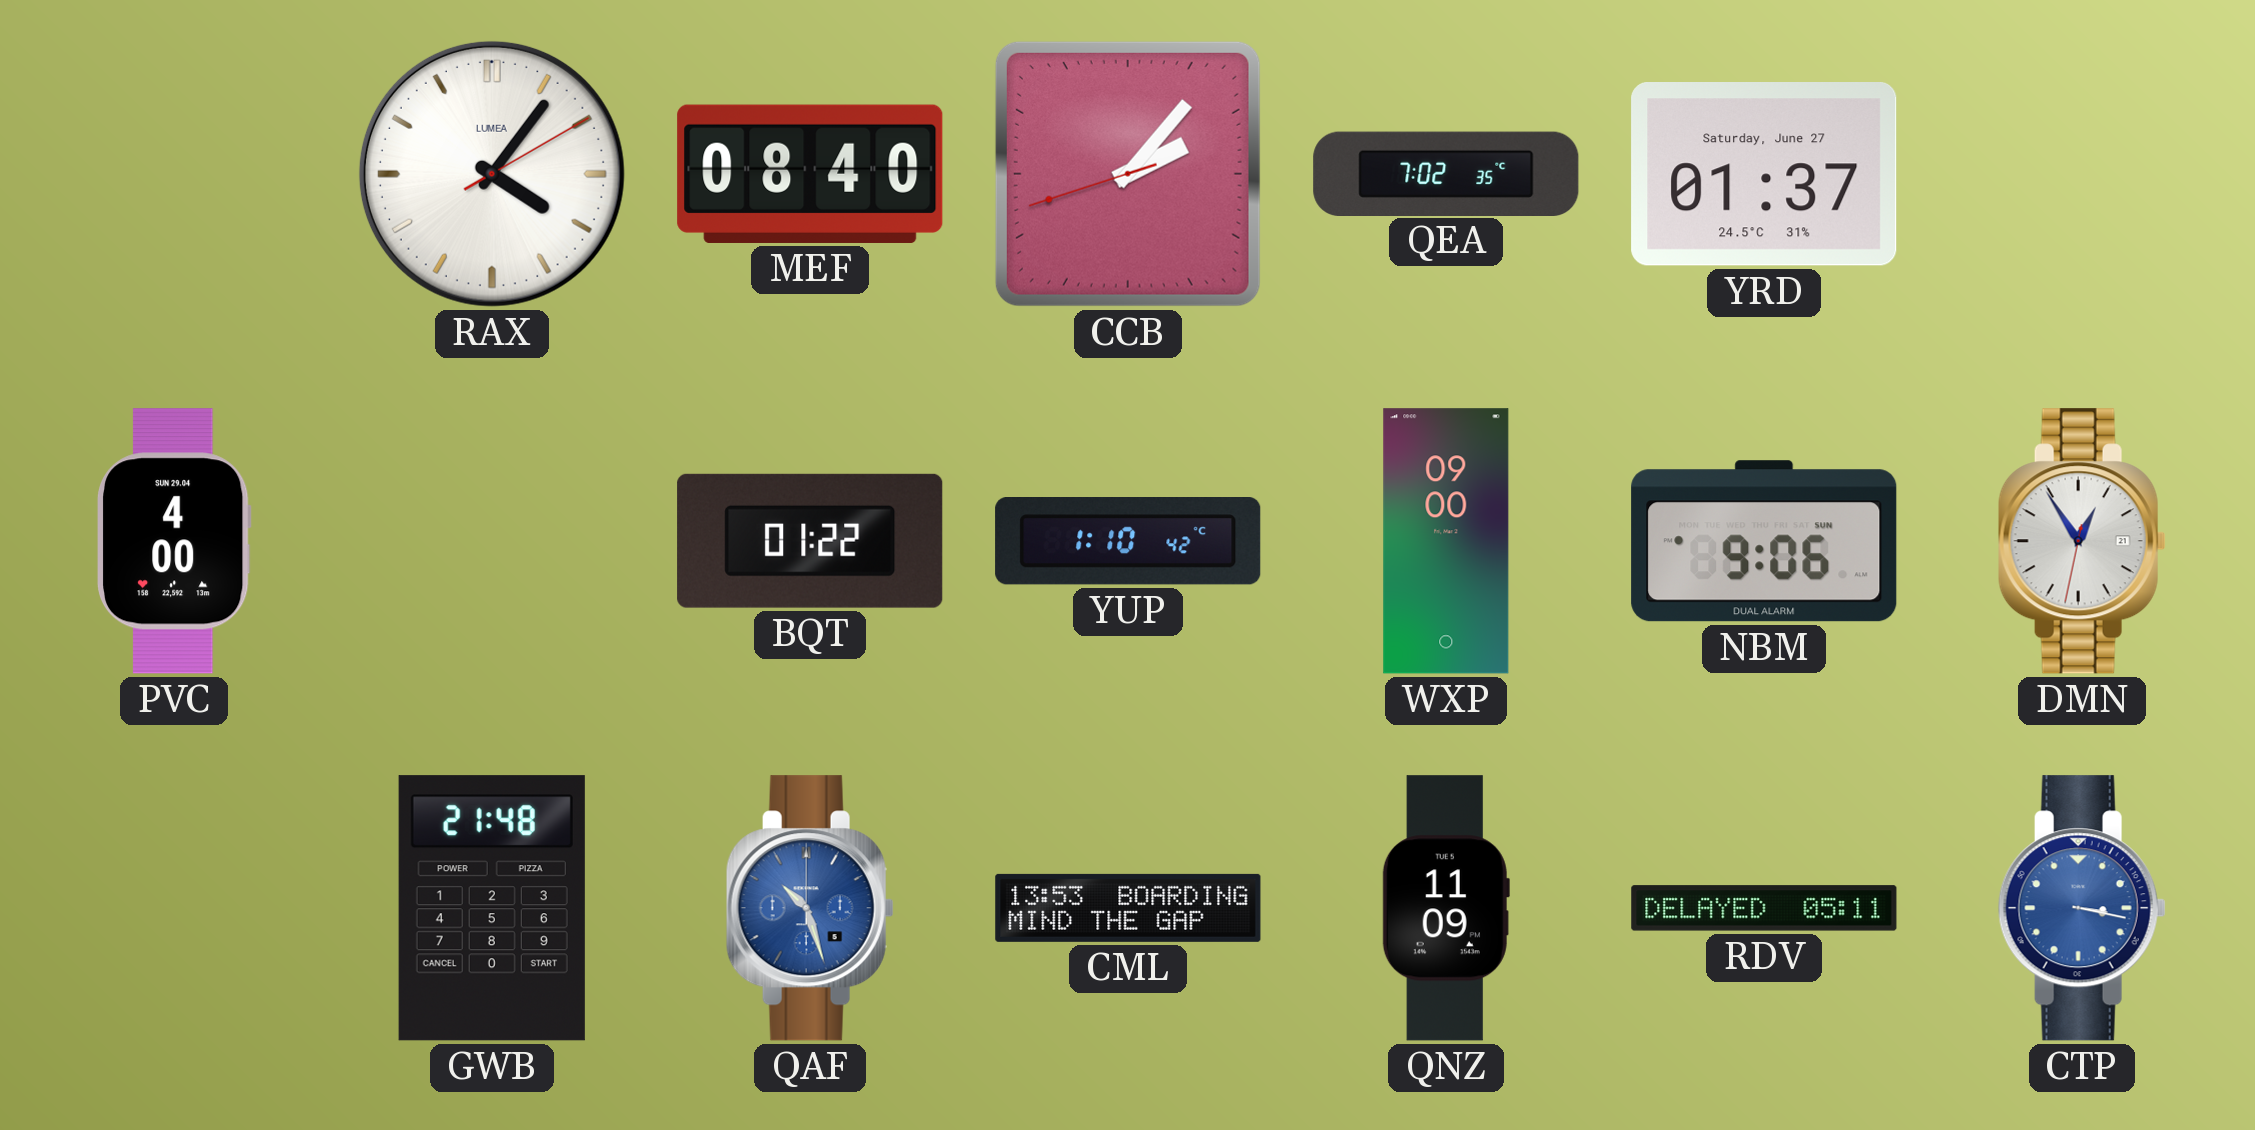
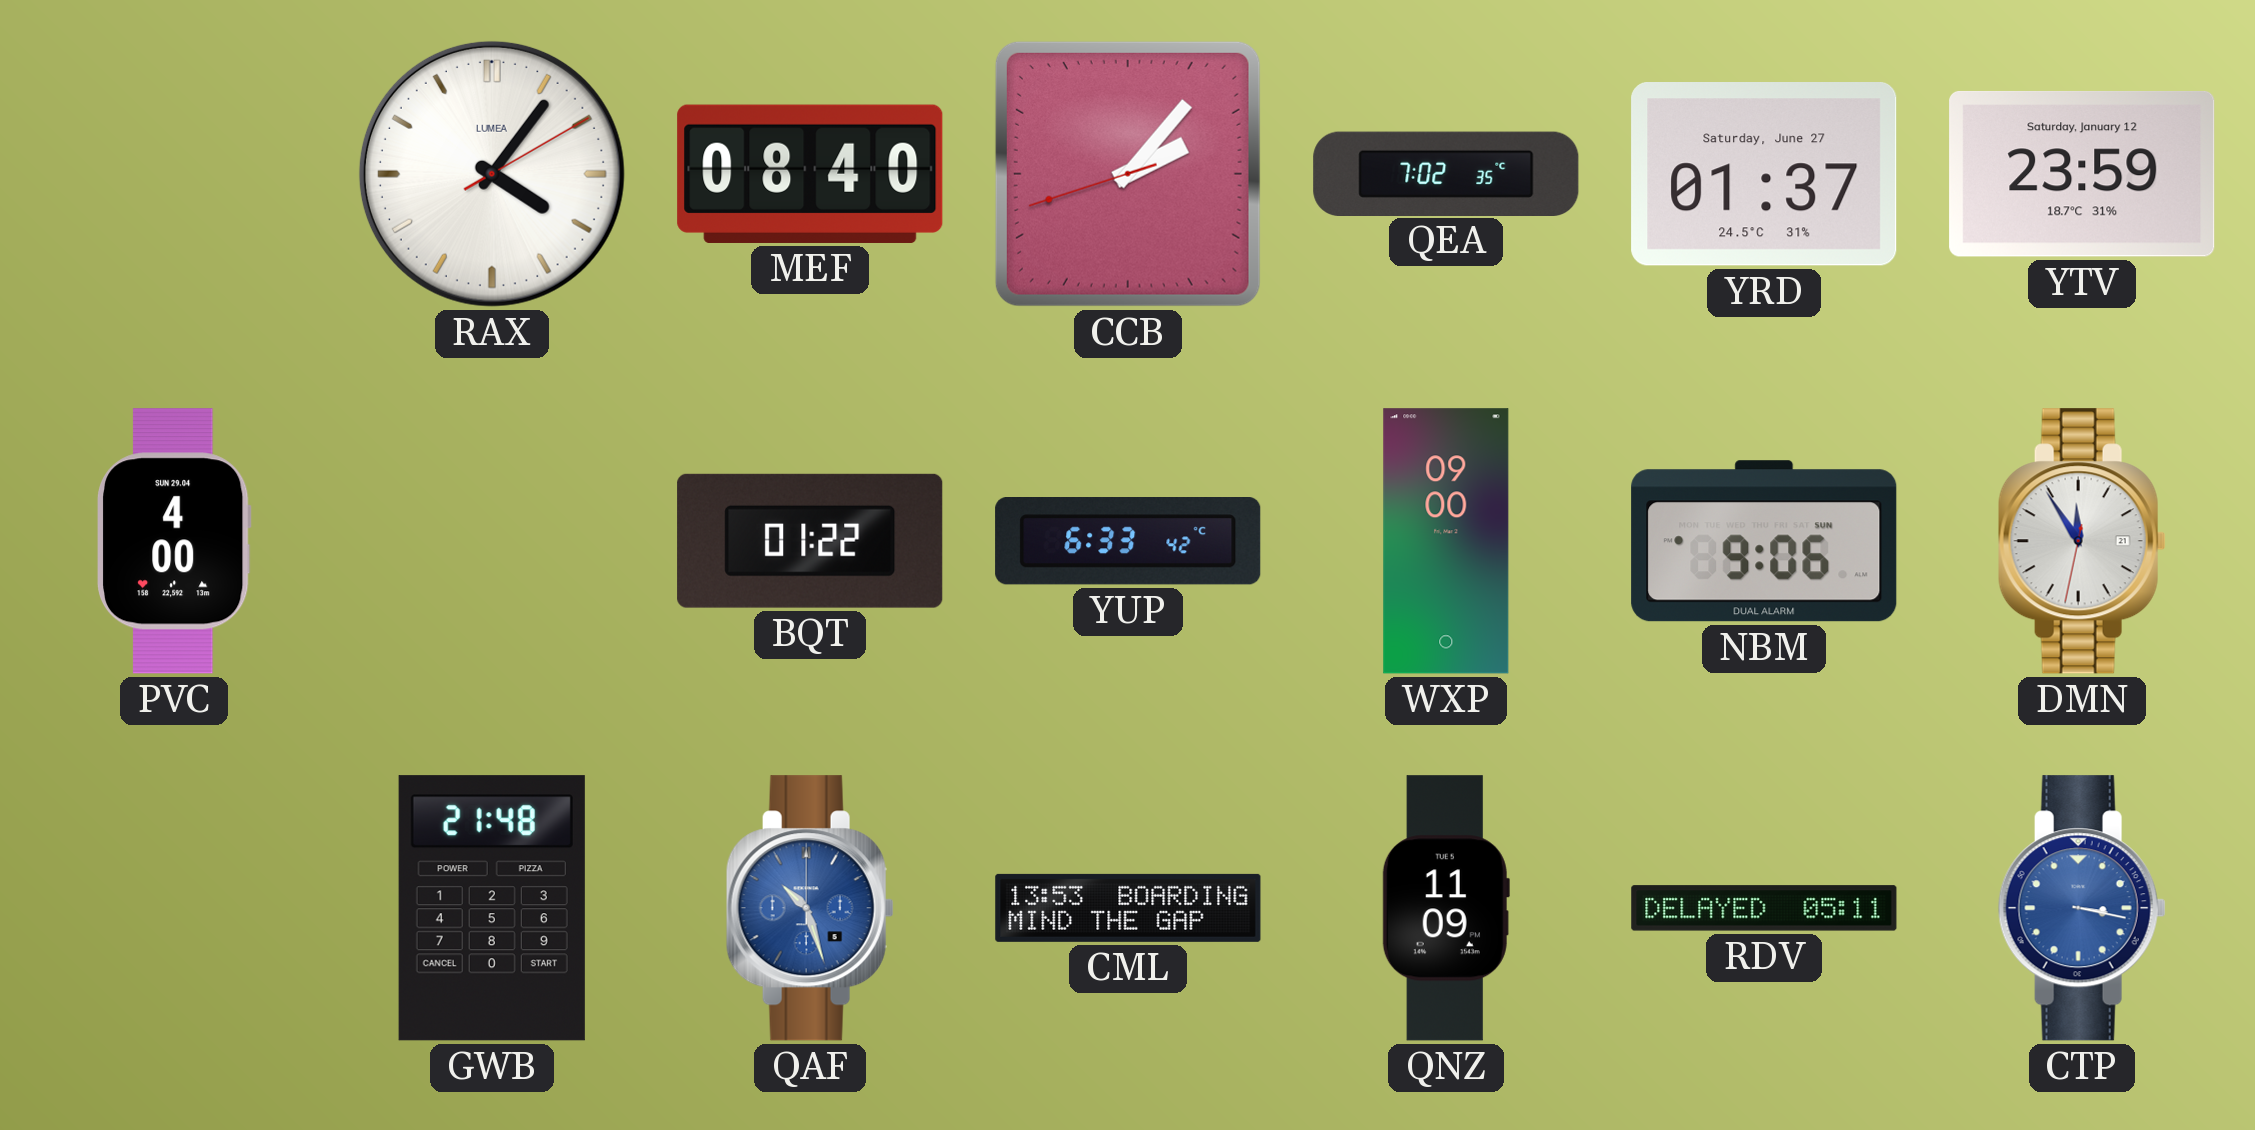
YTV: none -> 23:59
YUP: 1:10 -> 6:33
DMN: 12:54 -> 11:54
